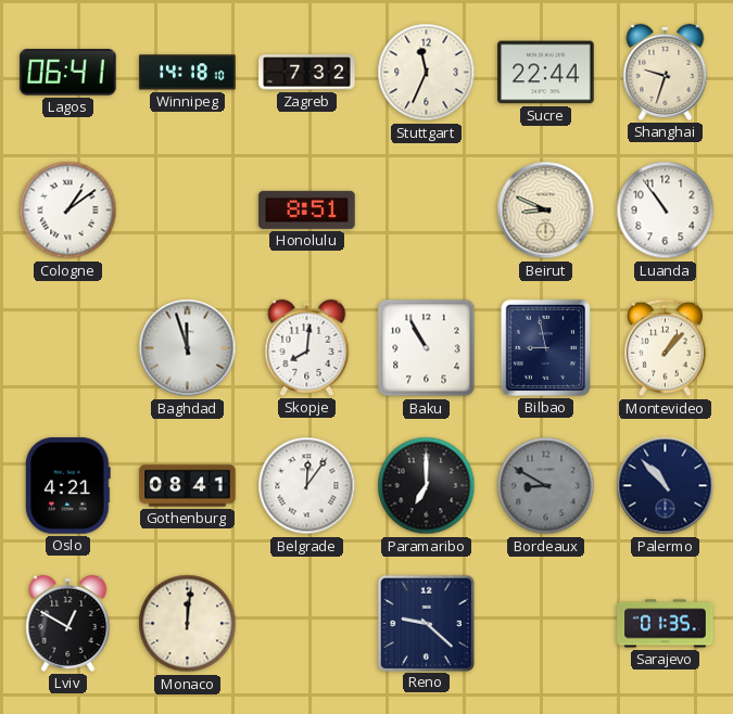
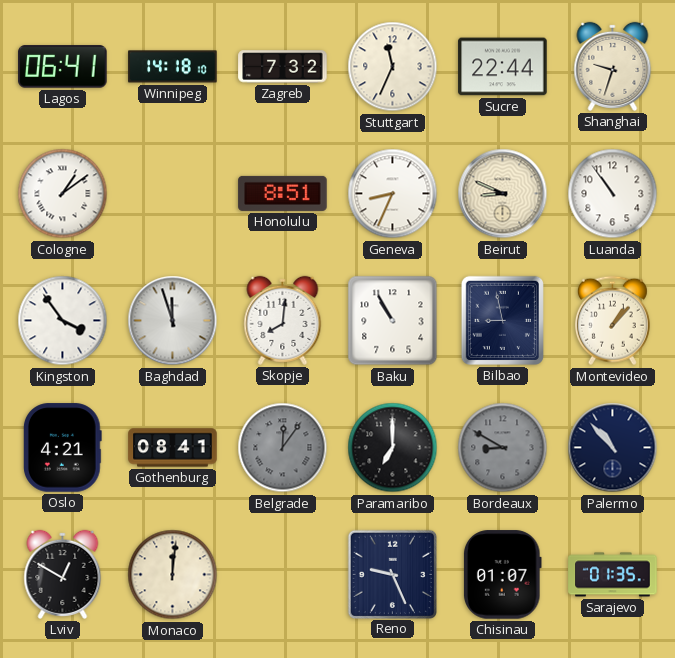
Geneva: none -> 8:34
Kingston: none -> 3:54
Belgrade dial: white -> grey
Reno: 9:22 -> 9:26
Chisinau: none -> 01:07
